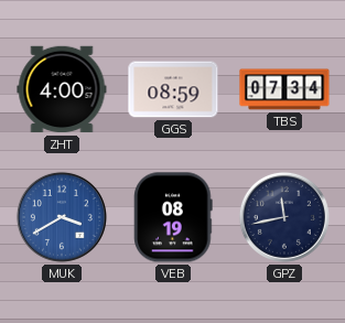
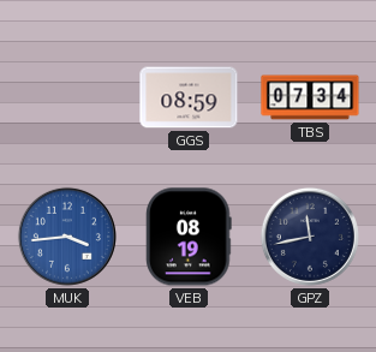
ZHT: 4:00 -> none
MUK: 3:40 -> 3:44
